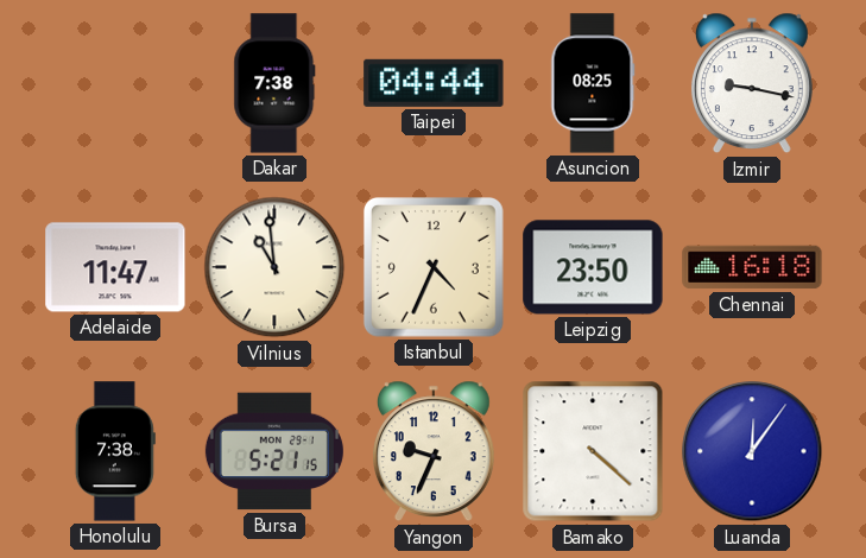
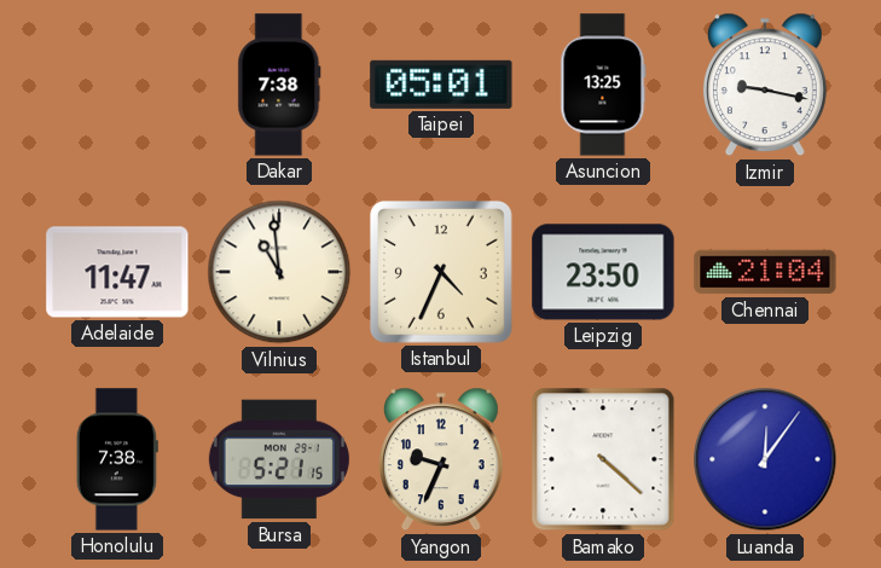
Taipei: 04:44 -> 05:01
Asuncion: 08:25 -> 13:25
Chennai: 16:18 -> 21:04
